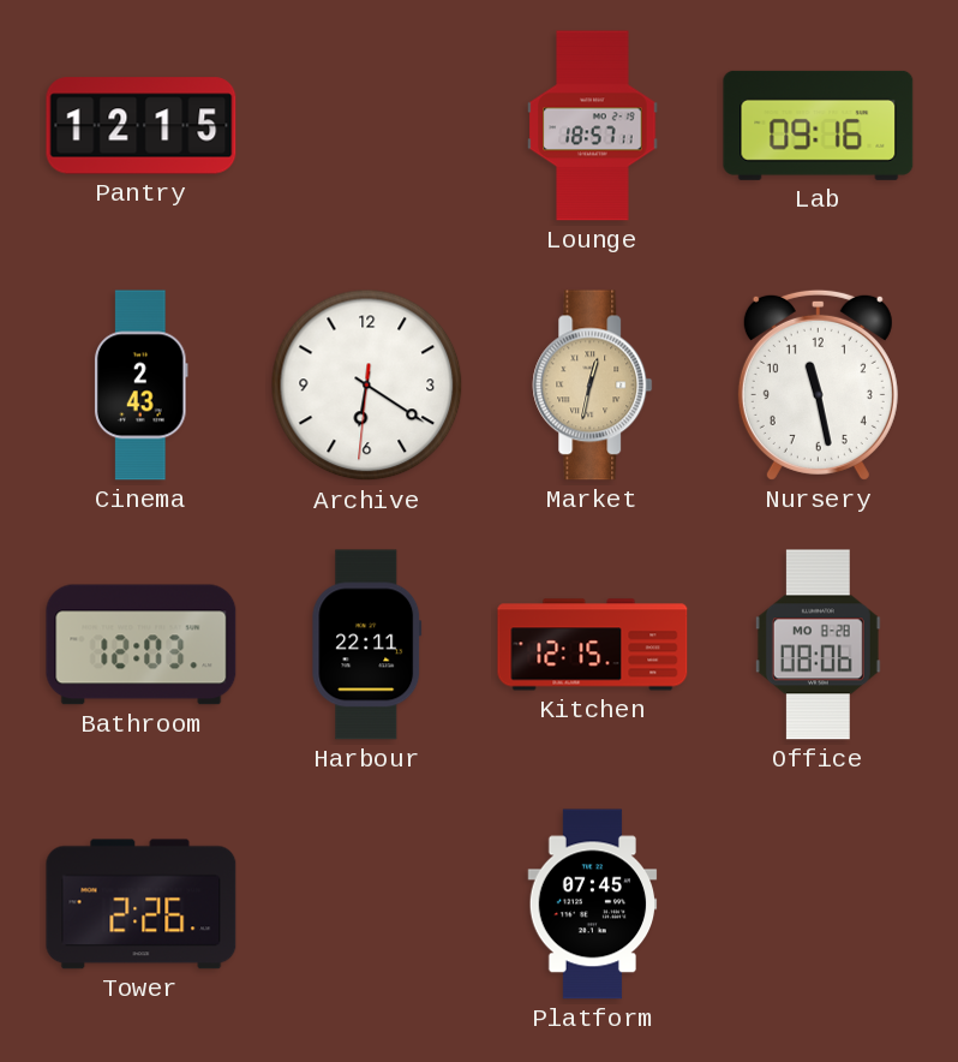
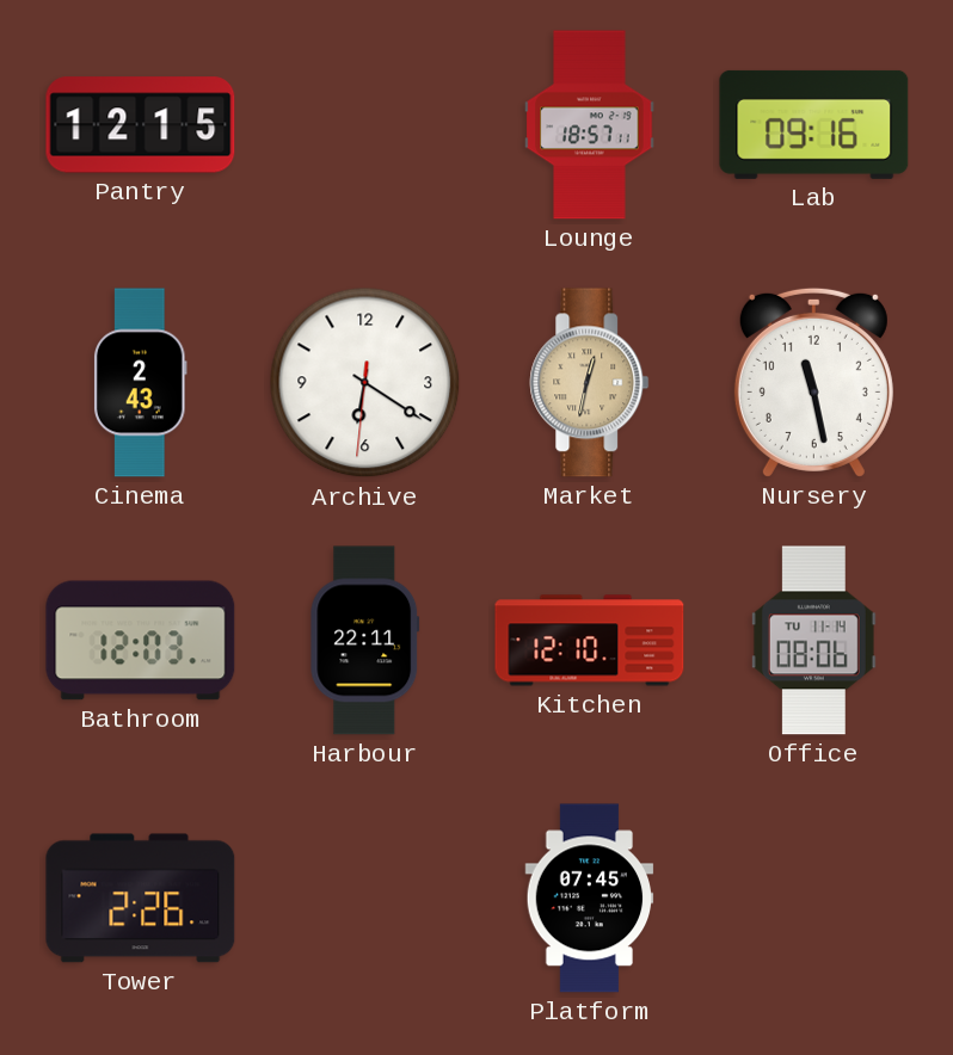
Kitchen: 12:15 -> 12:10
Office date: MO 8-28 -> TU 11-14
